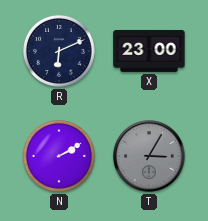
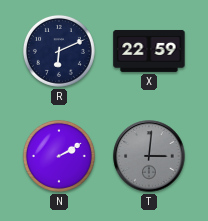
X: 23:00 -> 22:59
T: 3:05 -> 3:01
